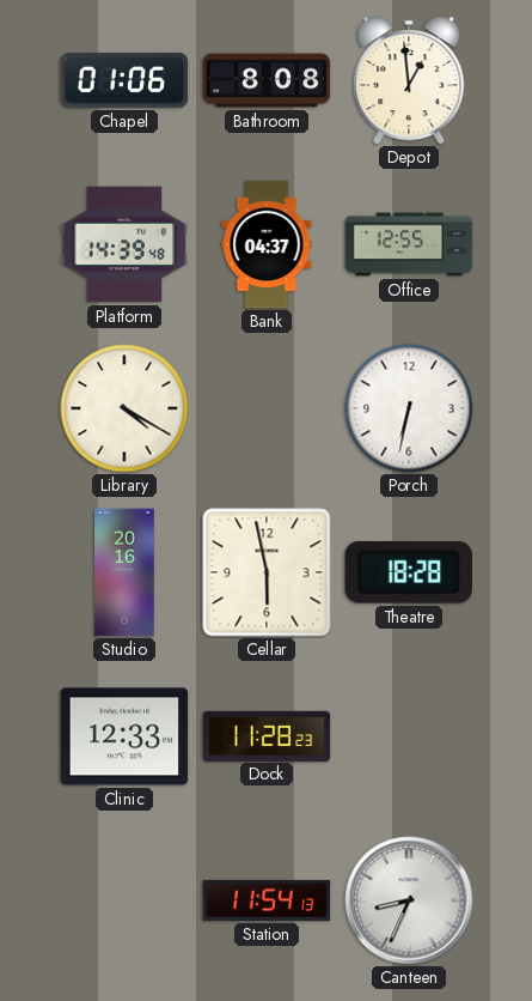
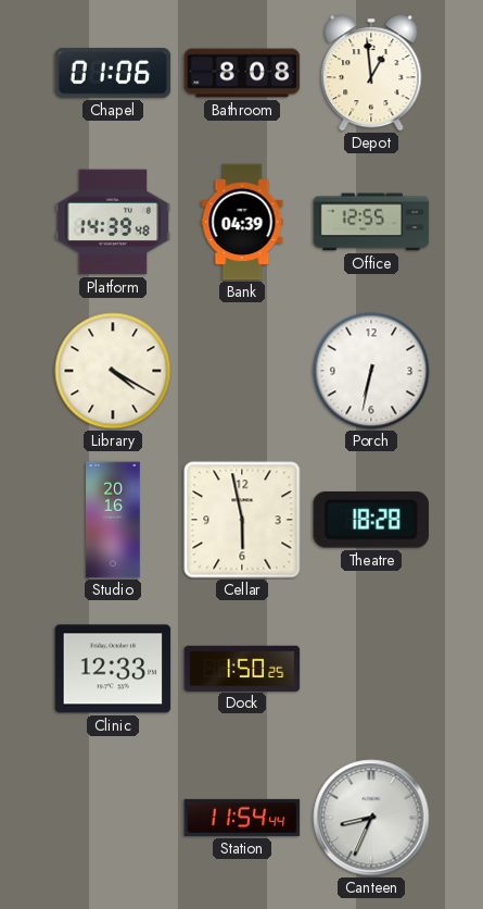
Bank: 04:37 -> 04:39
Dock: 11:28 -> 1:50
Station: 11:54:13 -> 11:54:44
